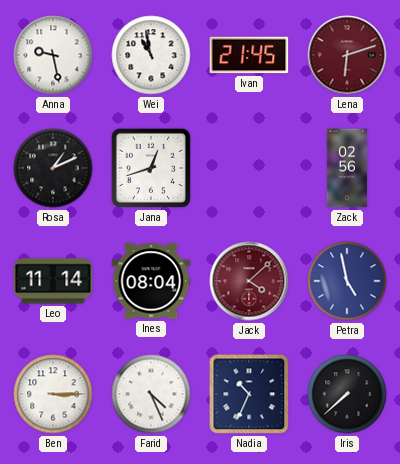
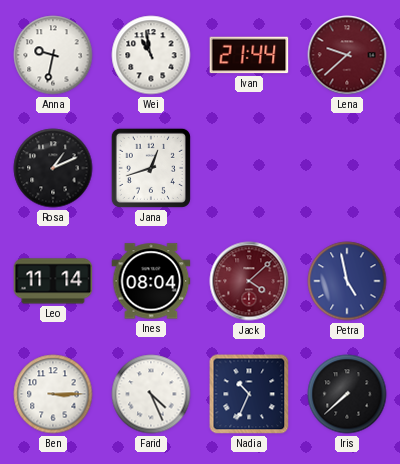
Anna: 9:28 -> 9:32
Ivan: 21:45 -> 21:44
Lena: 6:12 -> 9:38
Zack: 02:56 -> none
